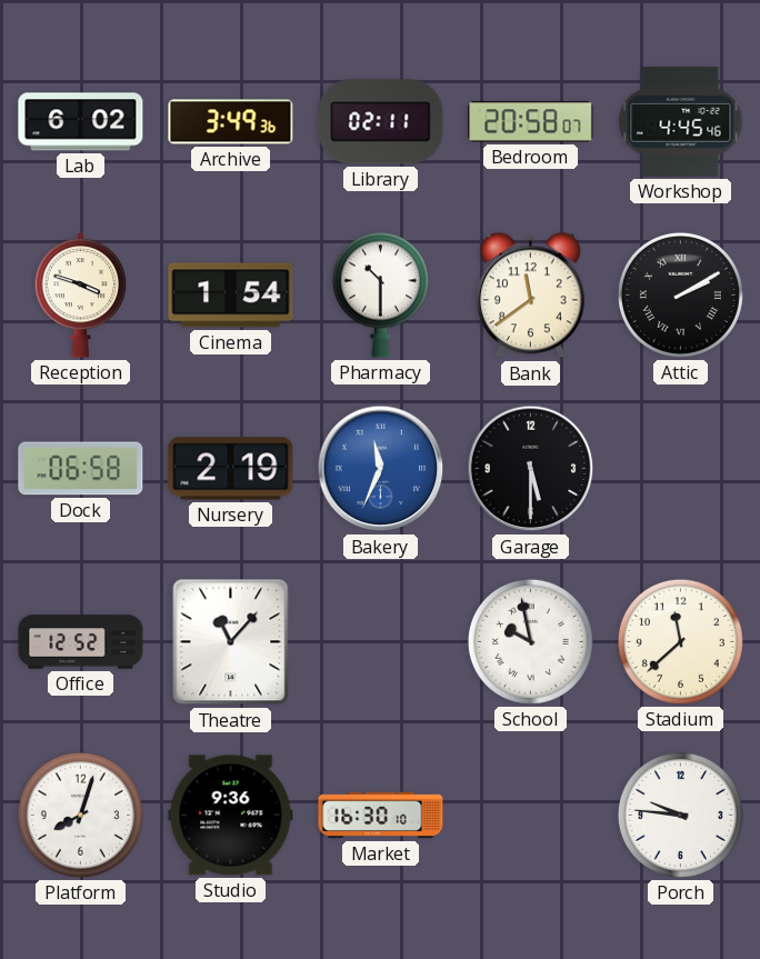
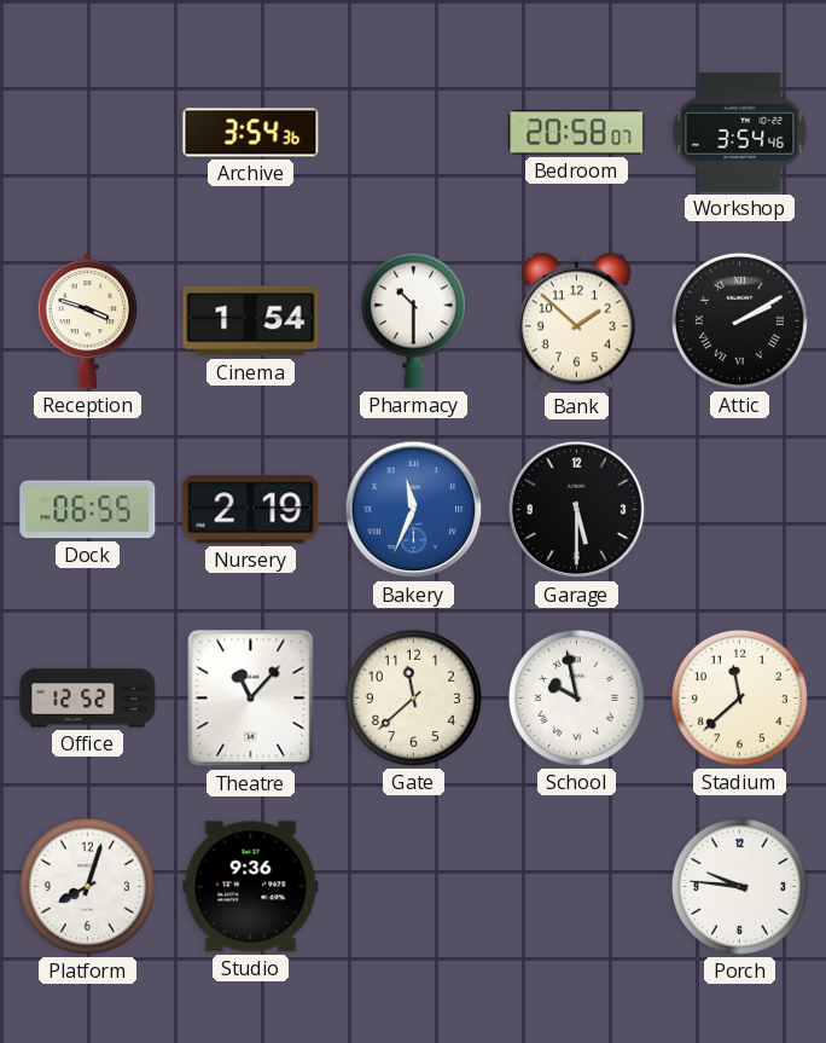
Lab: 6:02 -> none
Archive: 3:49 -> 3:54
Library: 02:11 -> none
Workshop: 4:45 -> 3:54
Bank: 11:39 -> 1:52
Dock: 06:58 -> 06:55
Gate: none -> 11:38
Market: 16:30 -> none
